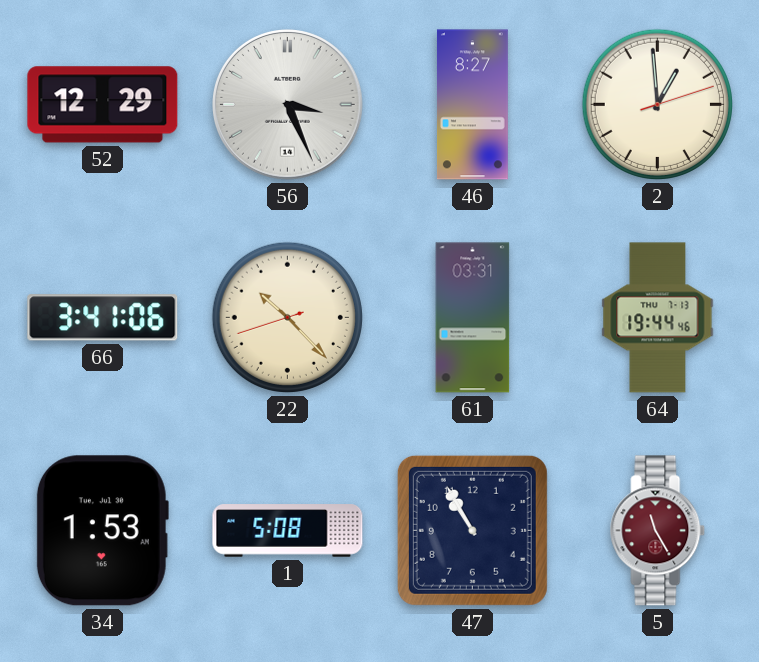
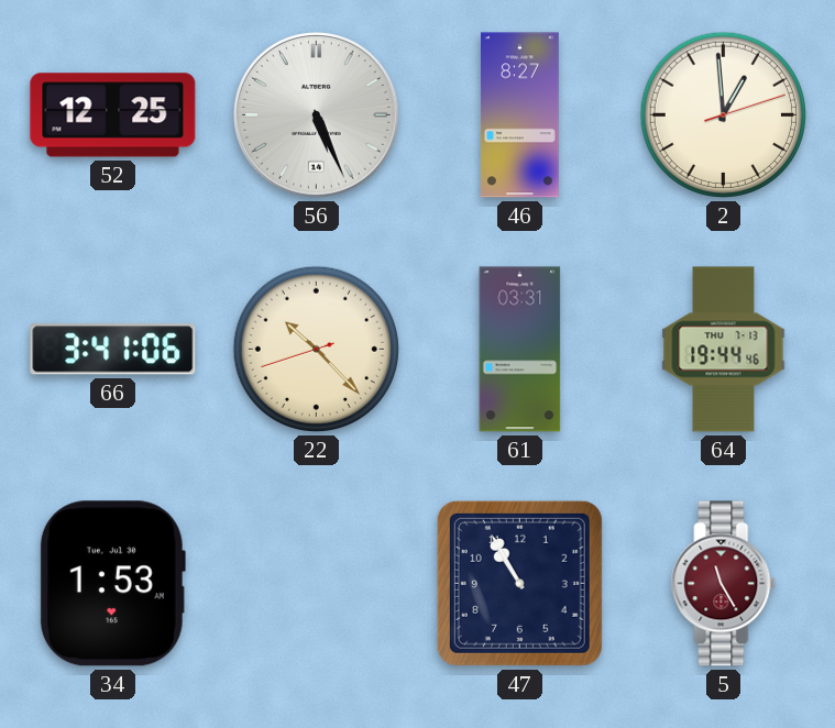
52: 12:29 -> 12:25
56: 3:26 -> 5:26
1: 5:08 -> none
